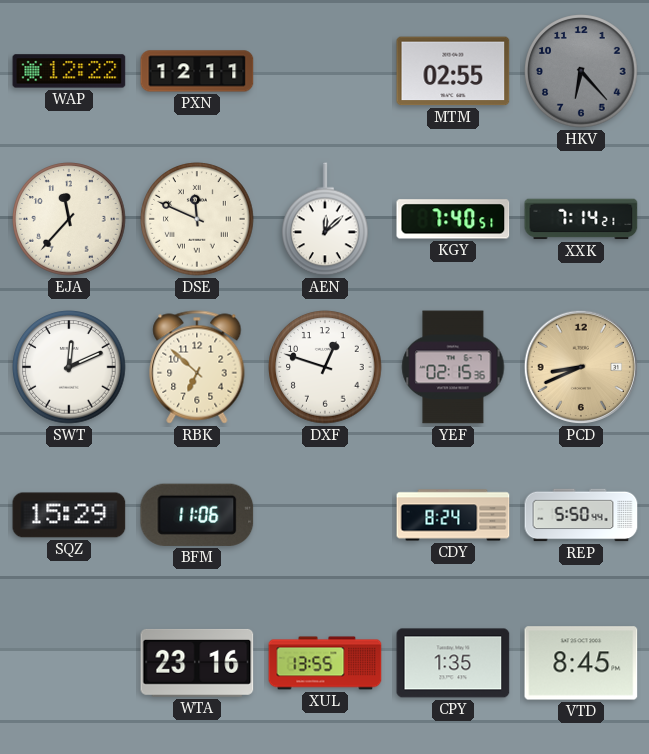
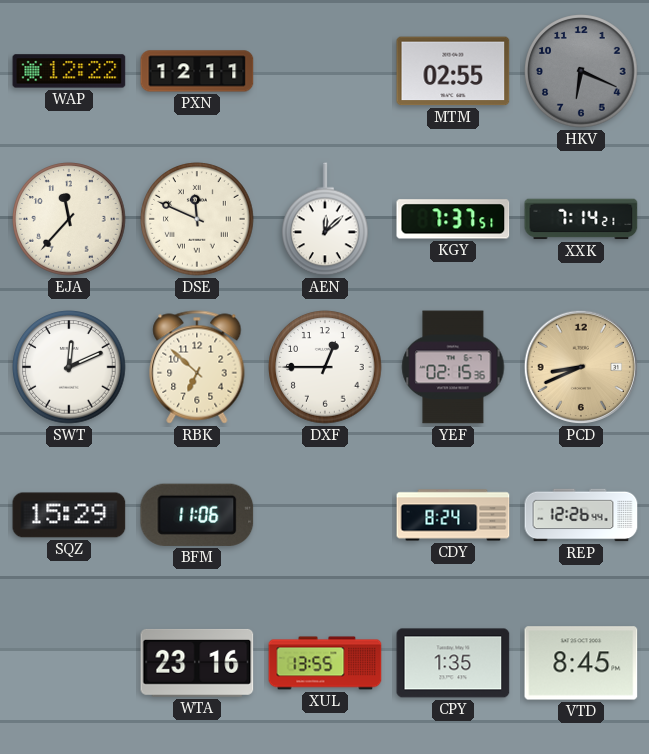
HKV: 6:23 -> 6:19
KGY: 7:40 -> 7:37
DXF: 12:48 -> 12:45
REP: 5:50 -> 12:26
